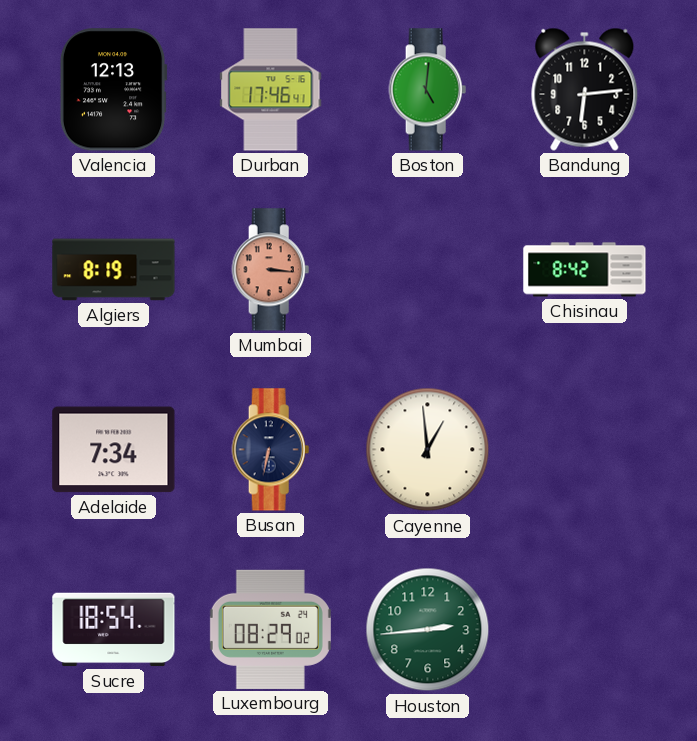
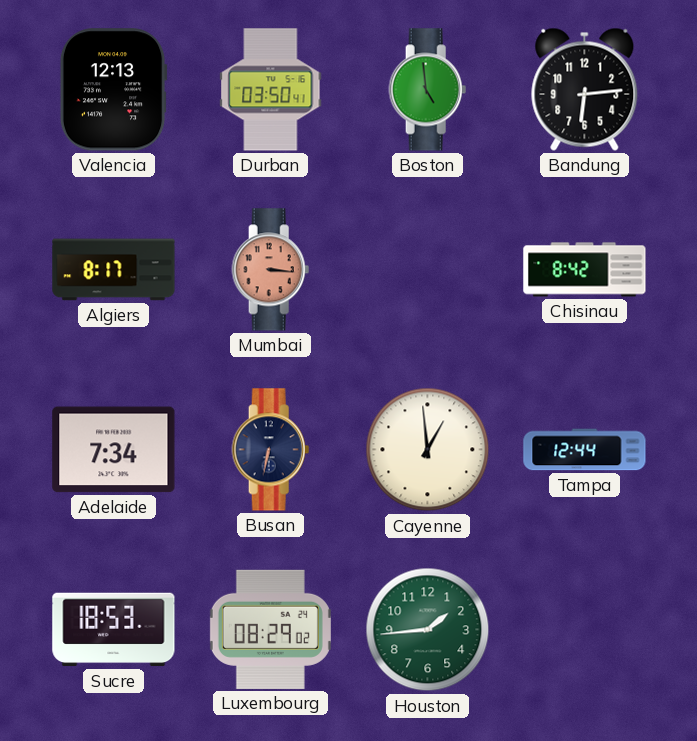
Durban: 17:46 -> 03:50
Boston: 5:01 -> 4:59
Algiers: 8:19 -> 8:17
Tampa: none -> 12:44
Sucre: 18:54 -> 18:53
Houston: 2:44 -> 1:44
